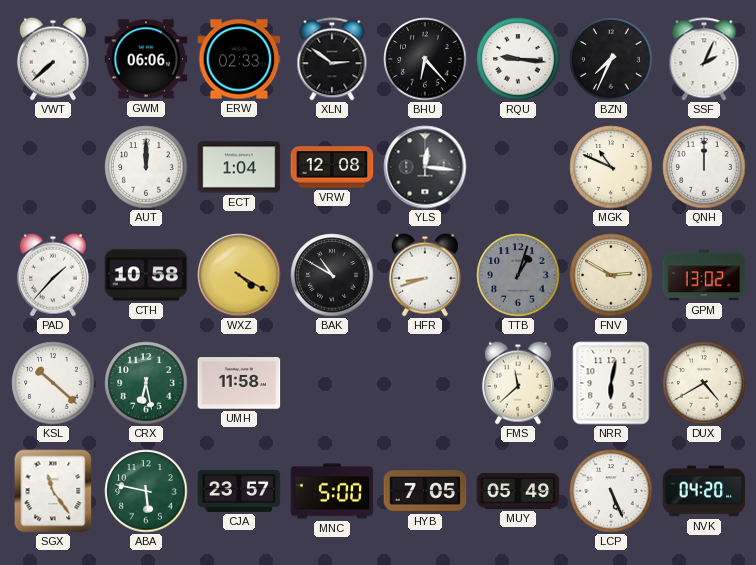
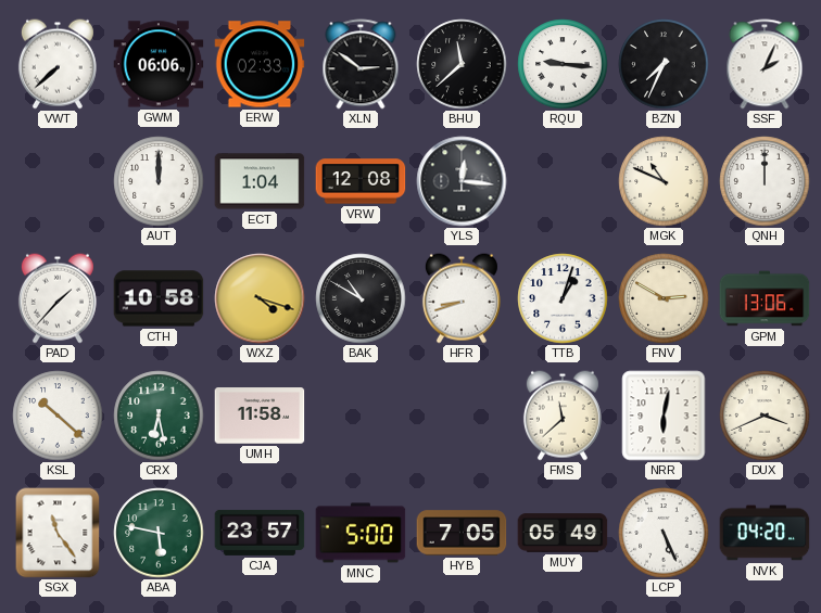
BHU: 6:23 -> 11:38
WXZ: 4:20 -> 4:18
TTB dial: grey -> white
GPM: 13:02 -> 13:06
DUX: 4:40 -> 3:41
